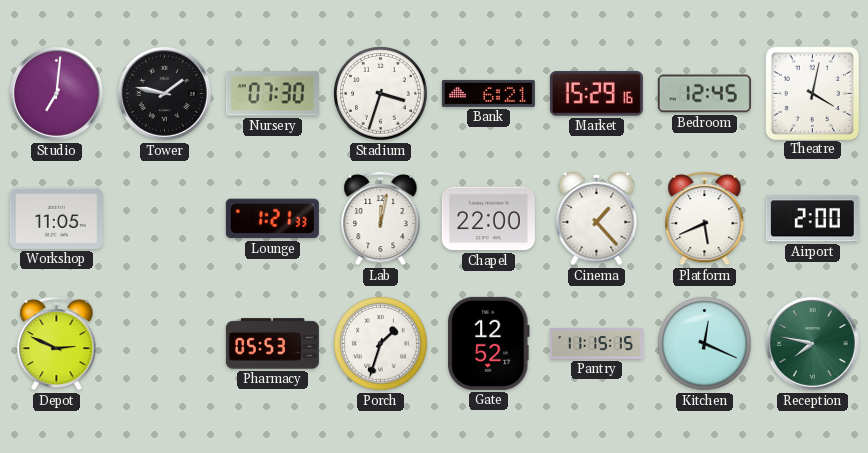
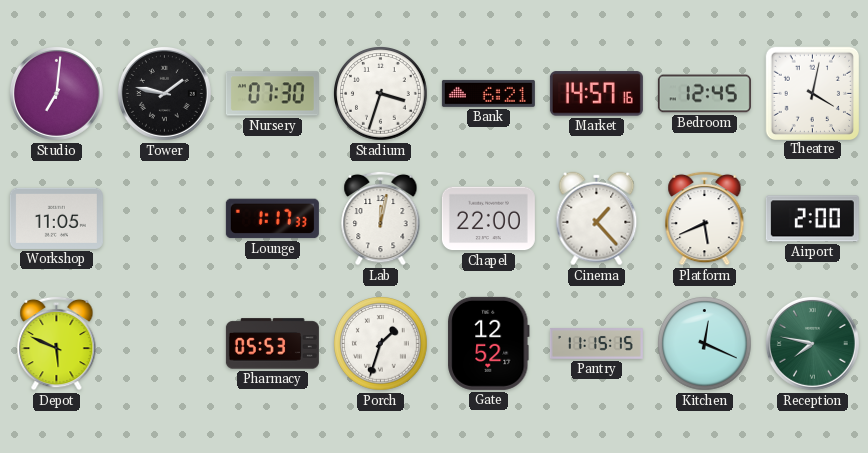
Market: 15:29 -> 14:57
Lounge: 1:21 -> 1:17
Depot: 2:49 -> 5:49
